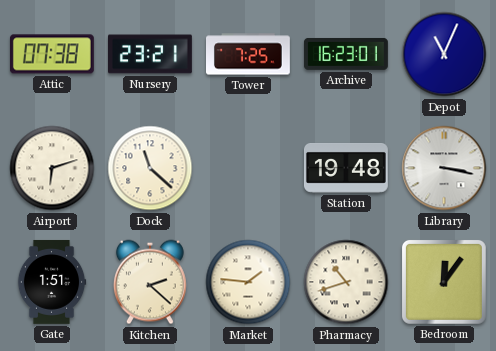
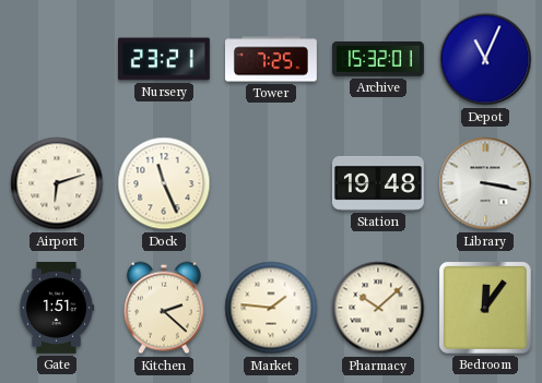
Attic: 07:38 -> none
Archive: 16:23 -> 15:32
Dock: 11:22 -> 11:26
Pharmacy: 10:42 -> 10:08
